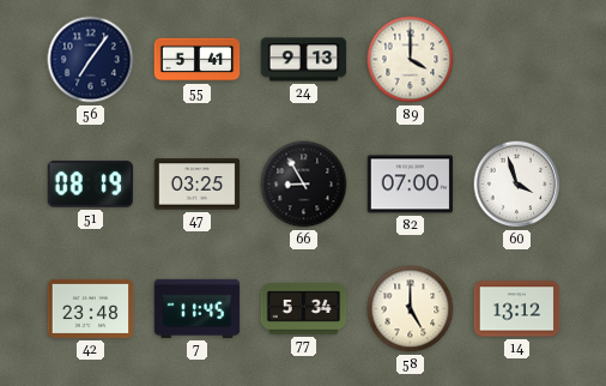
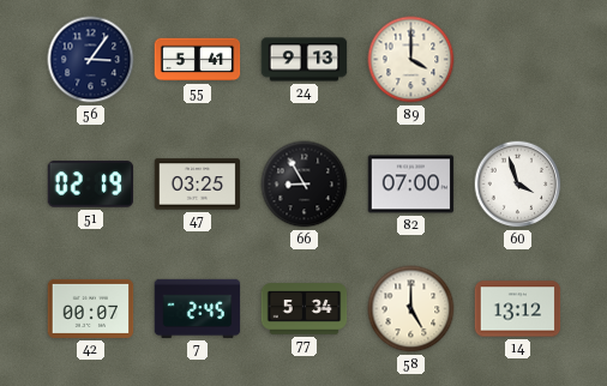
56: 7:06 -> 3:06
51: 08:19 -> 02:19
42: 23:48 -> 00:07
7: 11:45 -> 2:45
